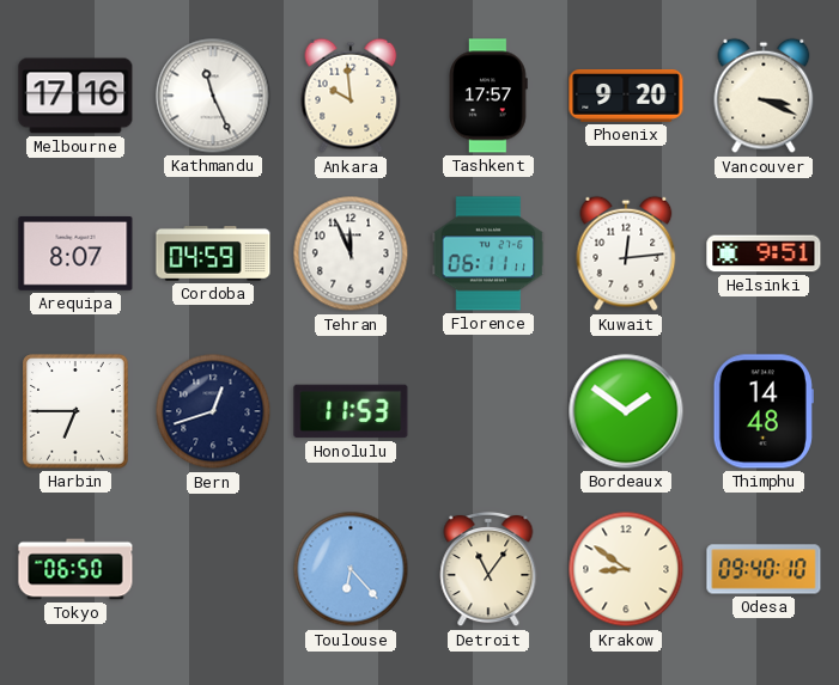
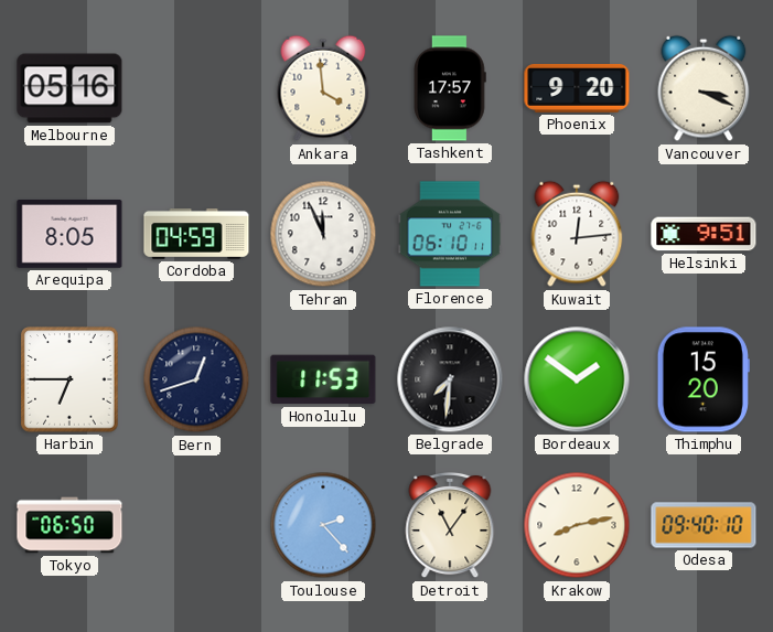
Melbourne: 17:16 -> 05:16
Kathmandu: 11:26 -> none
Ankara: 9:59 -> 3:59
Arequipa: 8:07 -> 8:05
Florence: 06:11 -> 06:10
Belgrade: none -> 7:31
Thimphu: 14:48 -> 15:20
Toulouse: 6:23 -> 2:23
Krakow: 8:51 -> 8:13
